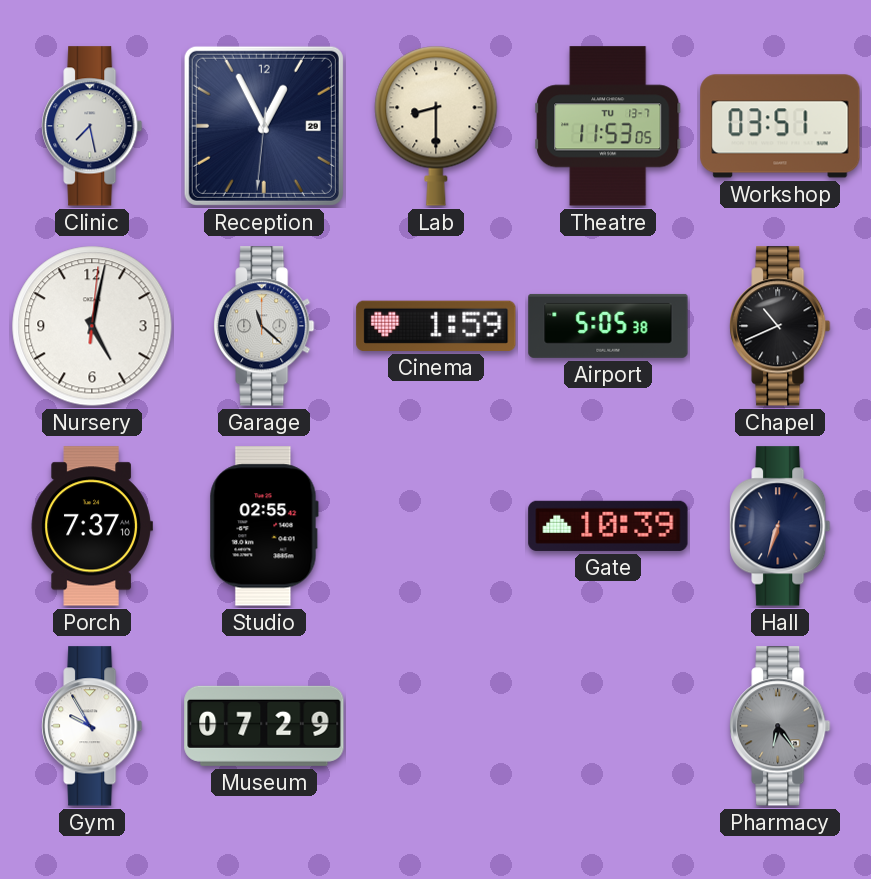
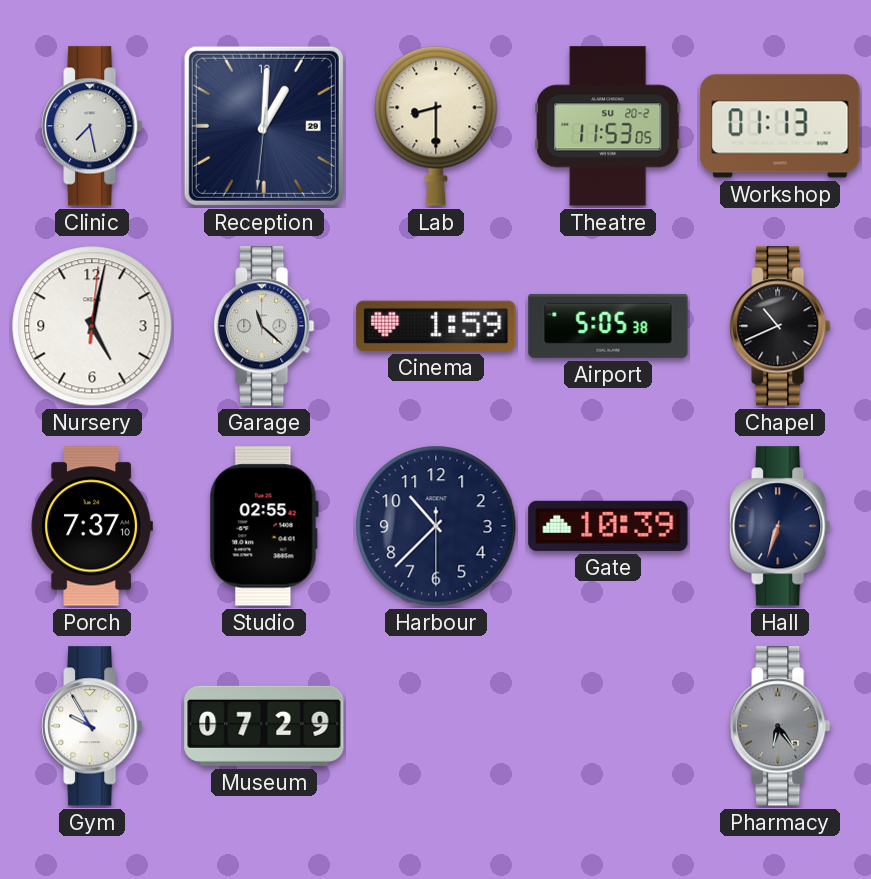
Reception: 12:55 -> 1:00
Theatre date: TU 13-7 -> SU 20-2
Workshop: 03:51 -> 01:13
Harbour: none -> 10:37
